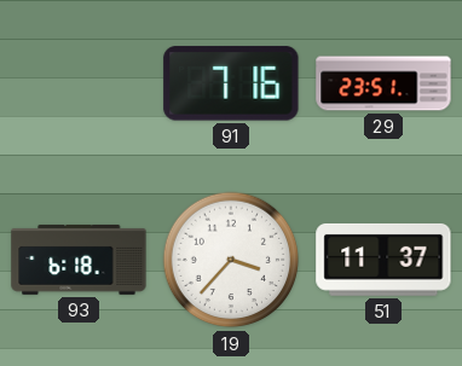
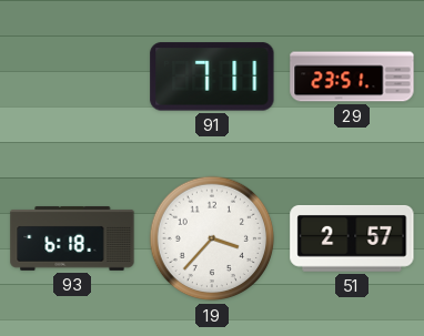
91: 7:16 -> 7:11
51: 11:37 -> 2:57
